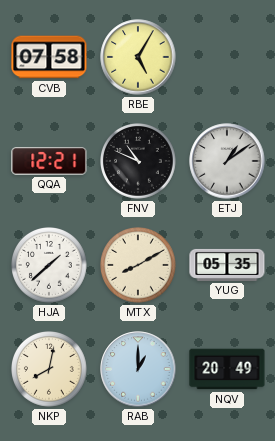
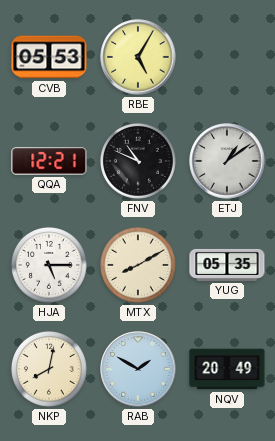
CVB: 07:58 -> 05:53
HJA: 1:38 -> 5:15
RAB: 1:00 -> 1:50
